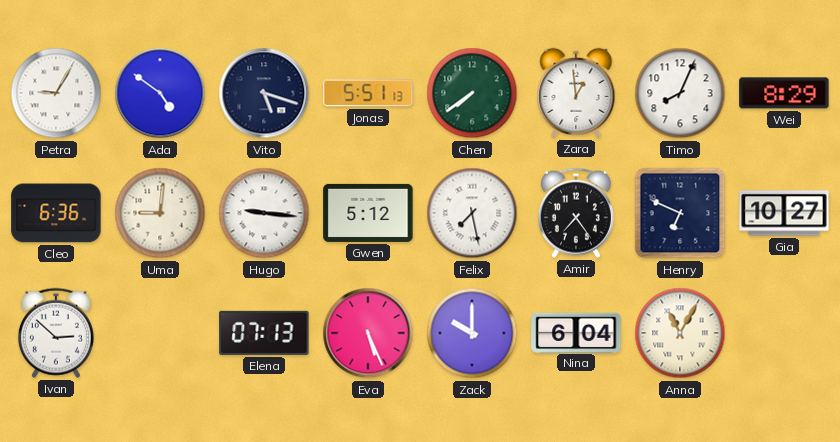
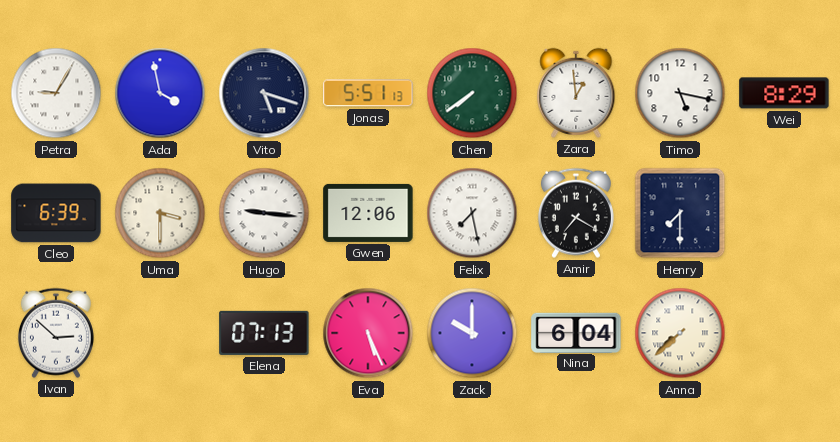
Ada: 4:51 -> 3:58
Timo: 8:04 -> 5:17
Cleo: 6:36 -> 6:39
Uma: 9:01 -> 3:30
Gwen: 5:12 -> 12:06
Amir: 7:24 -> 7:20
Henry: 6:49 -> 7:30
Gia: 10:27 -> none
Anna: 11:05 -> 7:38
